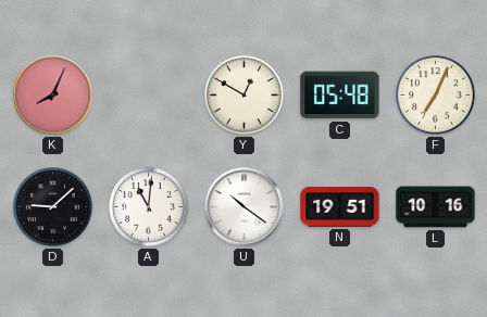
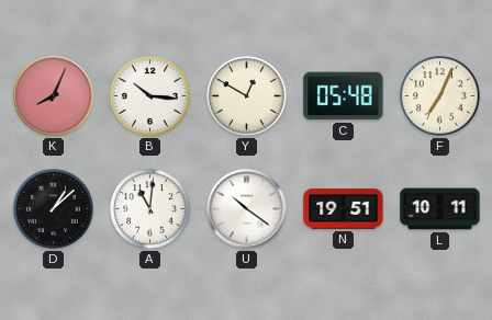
B: none -> 10:16
D: 9:08 -> 1:08
L: 10:16 -> 10:11
